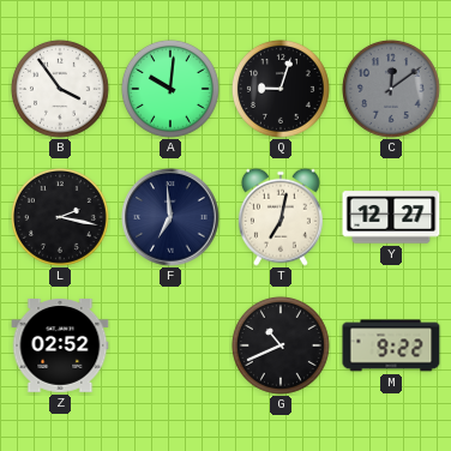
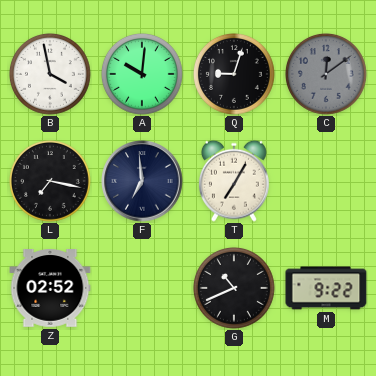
B: 3:54 -> 3:58
L: 2:17 -> 7:17
T: 7:02 -> 7:05
Y: 12:27 -> none
